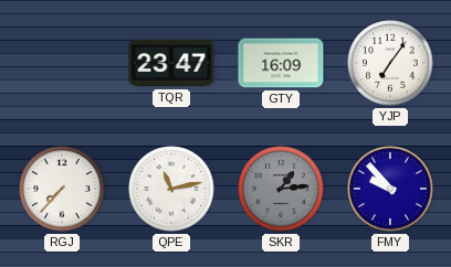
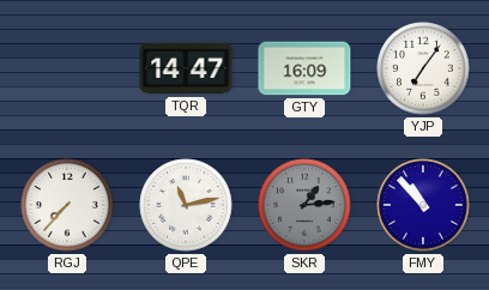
TQR: 23:47 -> 14:47
FMY: 9:53 -> 10:53
